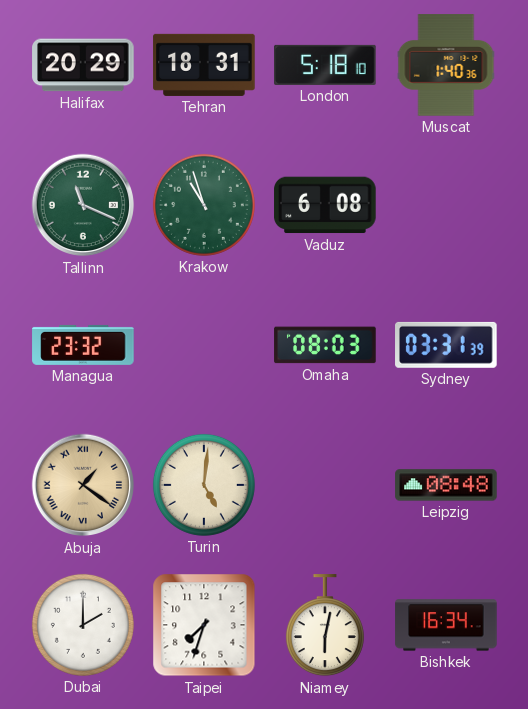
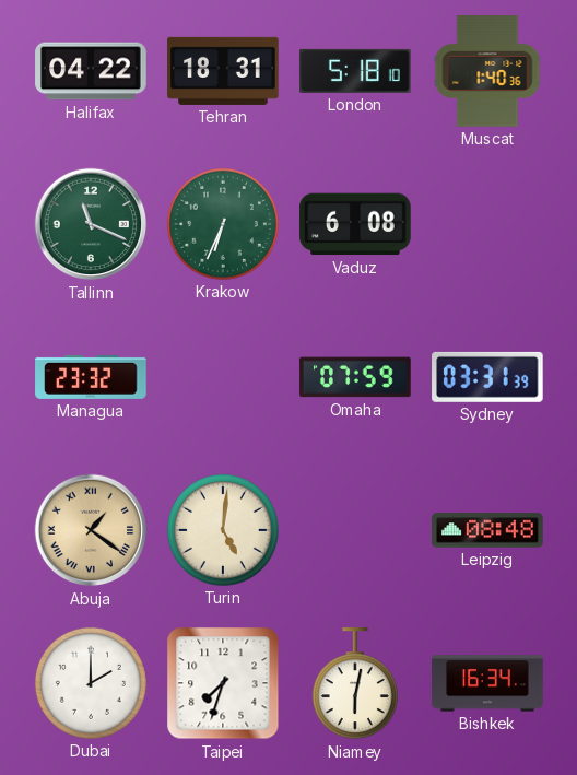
Halifax: 20:29 -> 04:22
Krakow: 10:57 -> 6:34
Omaha: 08:03 -> 07:59
